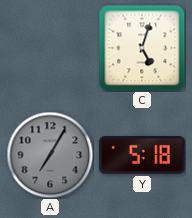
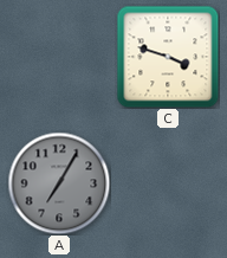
C: 5:03 -> 3:48
Y: 5:18 -> none
